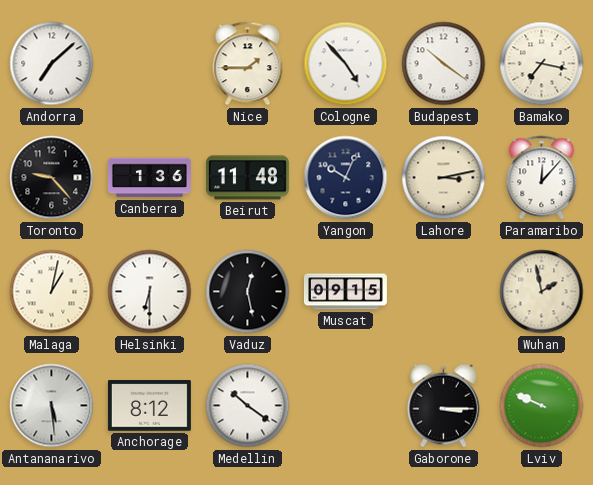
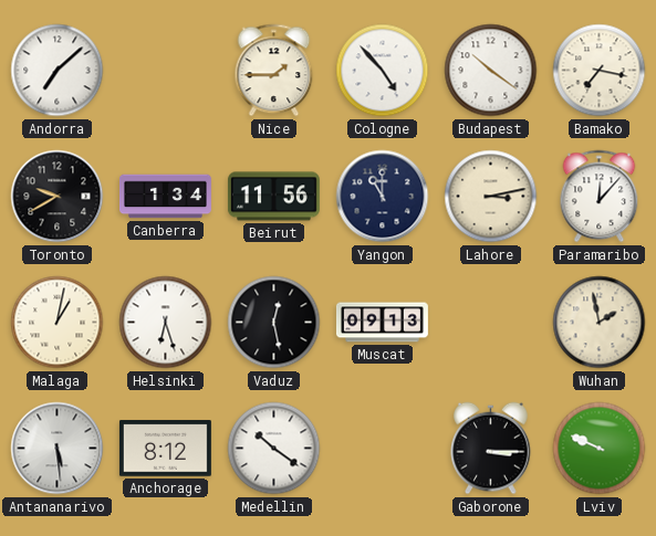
Toronto: 9:23 -> 9:40
Canberra: 1:36 -> 1:34
Beirut: 11:48 -> 11:56
Yangon: 10:04 -> 11:00
Helsinki: 6:30 -> 6:27
Muscat: 09:15 -> 09:13
